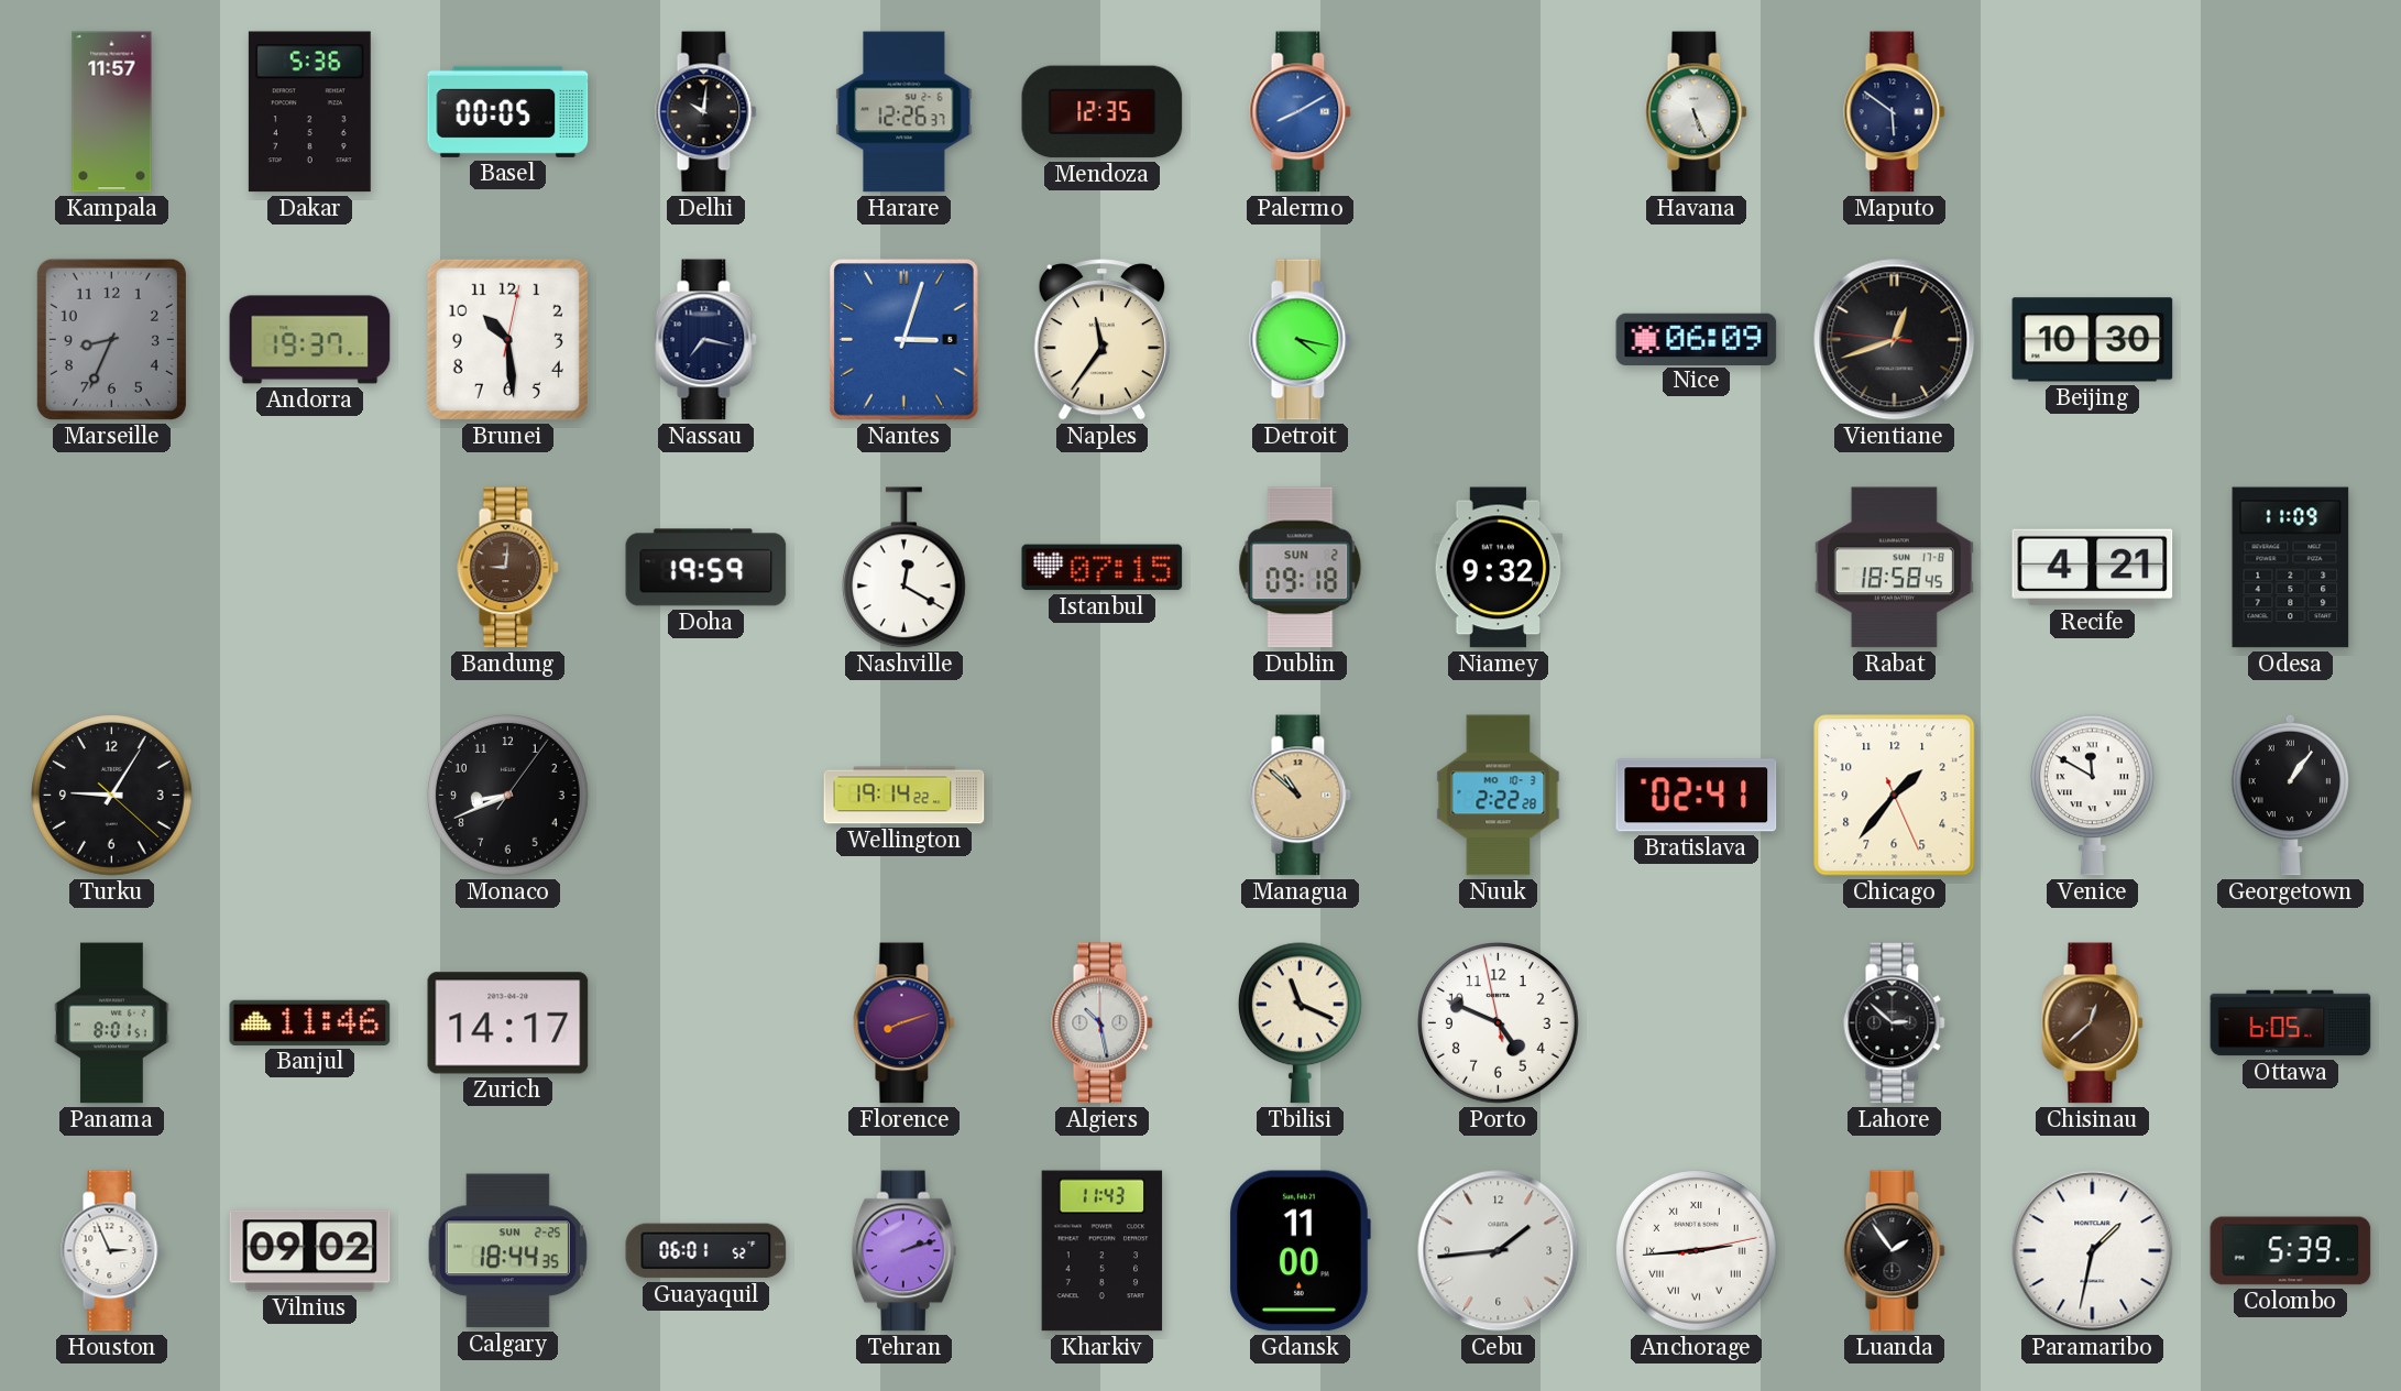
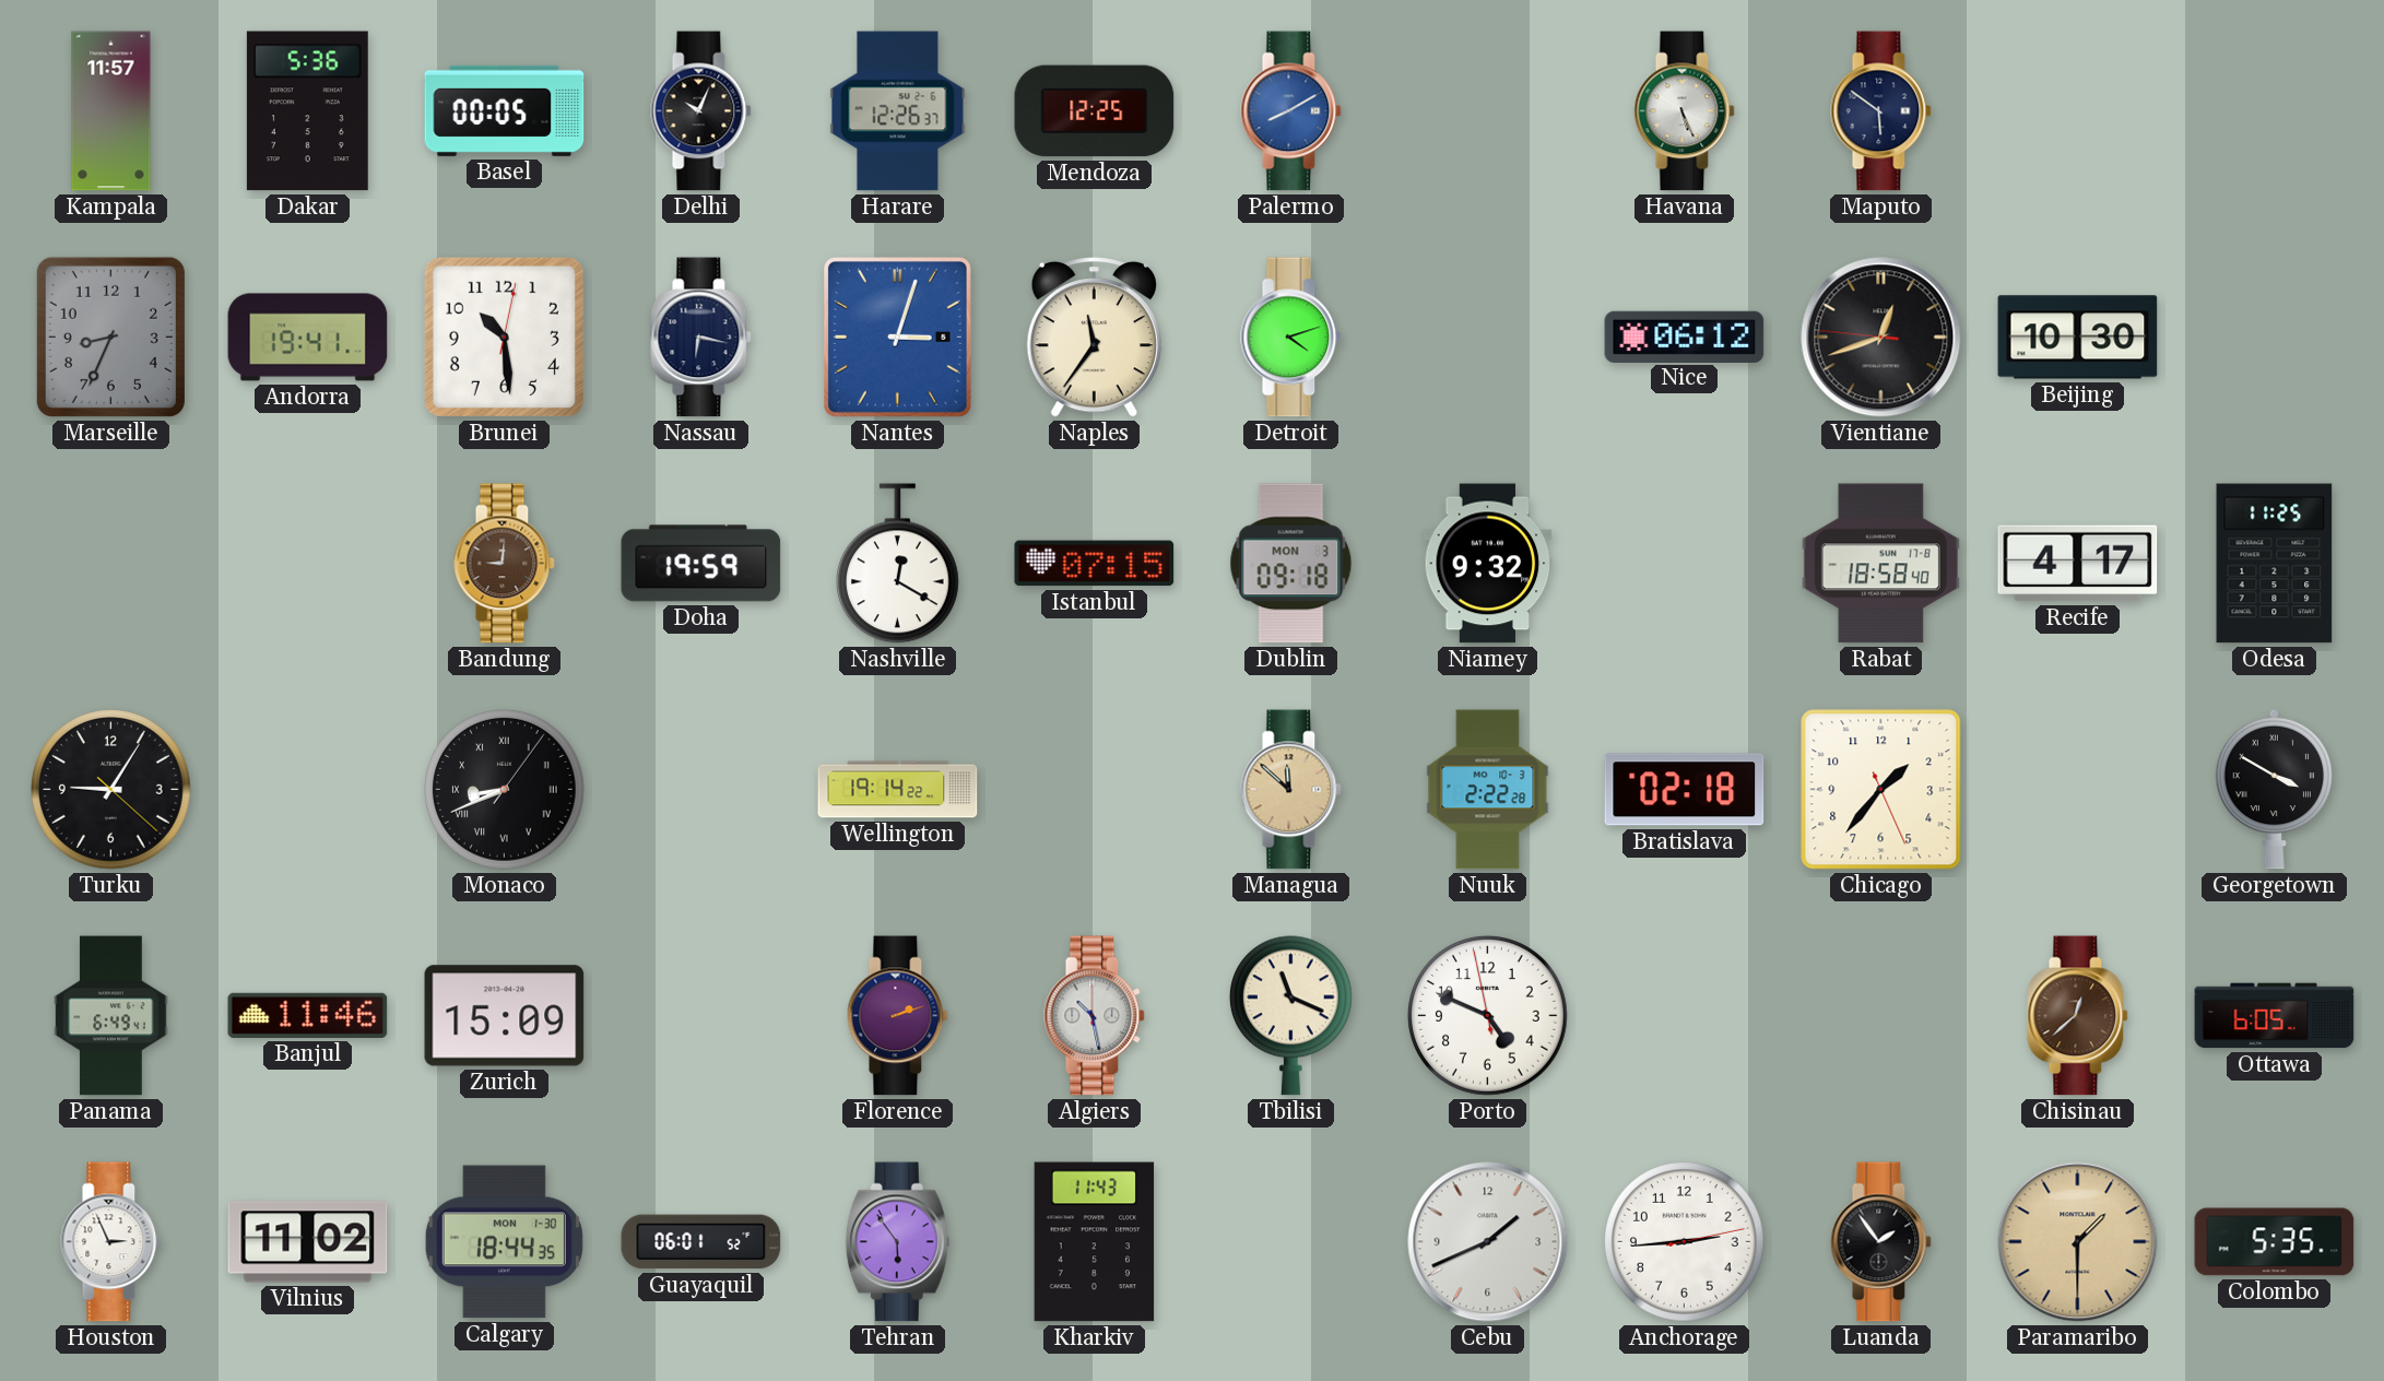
Delhi: 10:01 -> 10:04
Mendoza: 12:35 -> 12:25
Andorra: 19:37 -> 19:41
Nassau: 7:17 -> 6:17
Detroit: 4:17 -> 4:12
Nice: 06:09 -> 06:12
Dublin date: SUN 2 -> MON 3
Rabat: 18:58:45 -> 18:58:40
Recife: 4:21 -> 4:17
Odesa: 11:09 -> 11:25
Monaco numerals: Arabic -> Roman
Managua: 10:52 -> 11:52
Bratislava: 02:41 -> 02:18
Venice: 11:50 -> none
Georgetown: 1:06 -> 3:50
Panama: 8:01 -> 6:49
Zurich: 14:17 -> 15:09
Florence: 8:12 -> 2:12
Lahore: 2:52 -> none
Vilnius: 09:02 -> 11:02
Calgary date: SUN 2-25 -> MON 1-30
Tehran: 2:12 -> 5:54
Gdansk: 11:00 -> none
Cebu: 1:44 -> 1:41
Anchorage numerals: Roman -> Arabic
Paramaribo: 1:32 -> 1:30
Paramaribo dial: white -> champagne
Colombo: 5:39 -> 5:35
